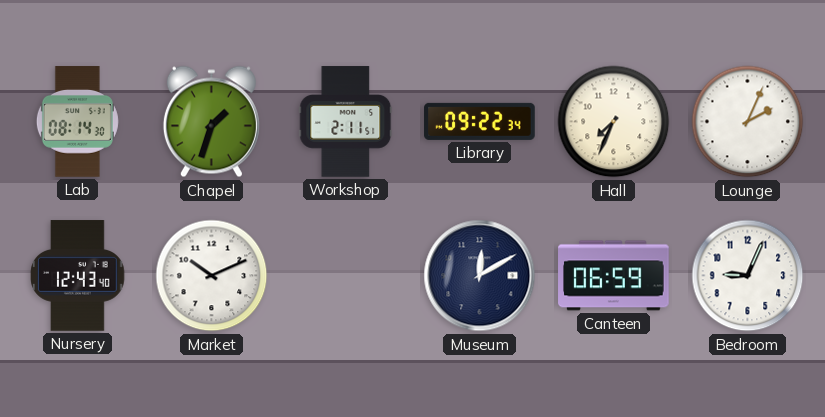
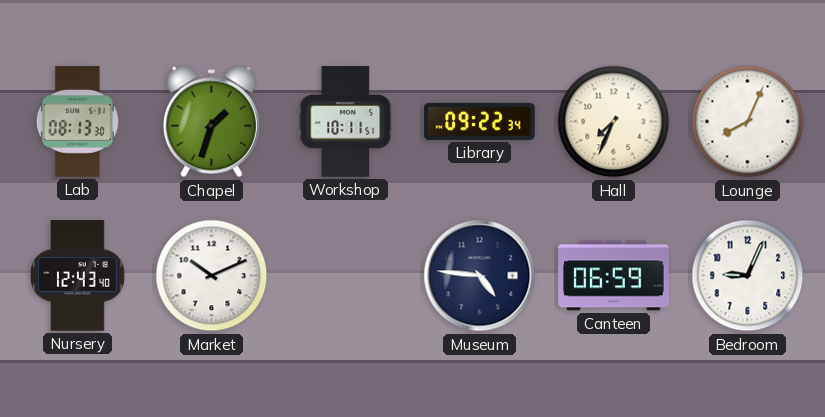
Lab: 08:14 -> 08:13
Workshop: 2:11 -> 10:11
Lounge: 2:04 -> 8:04
Museum: 12:10 -> 4:46
